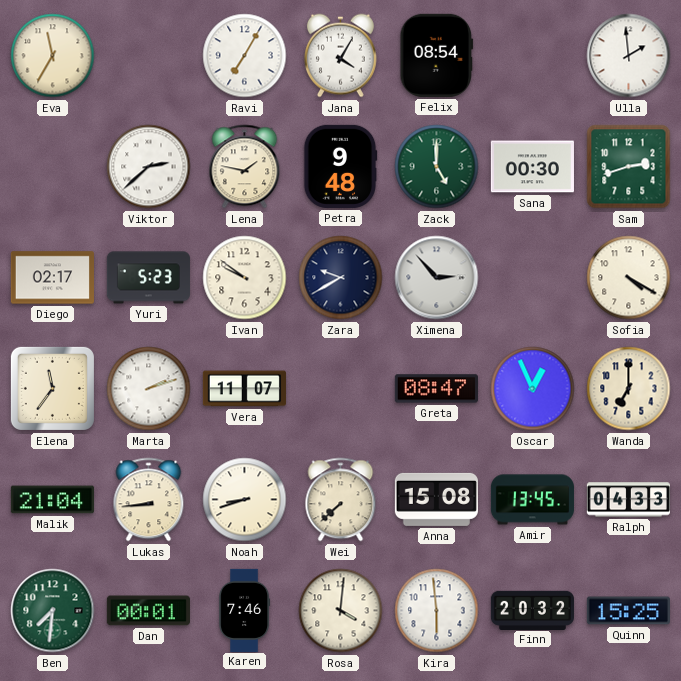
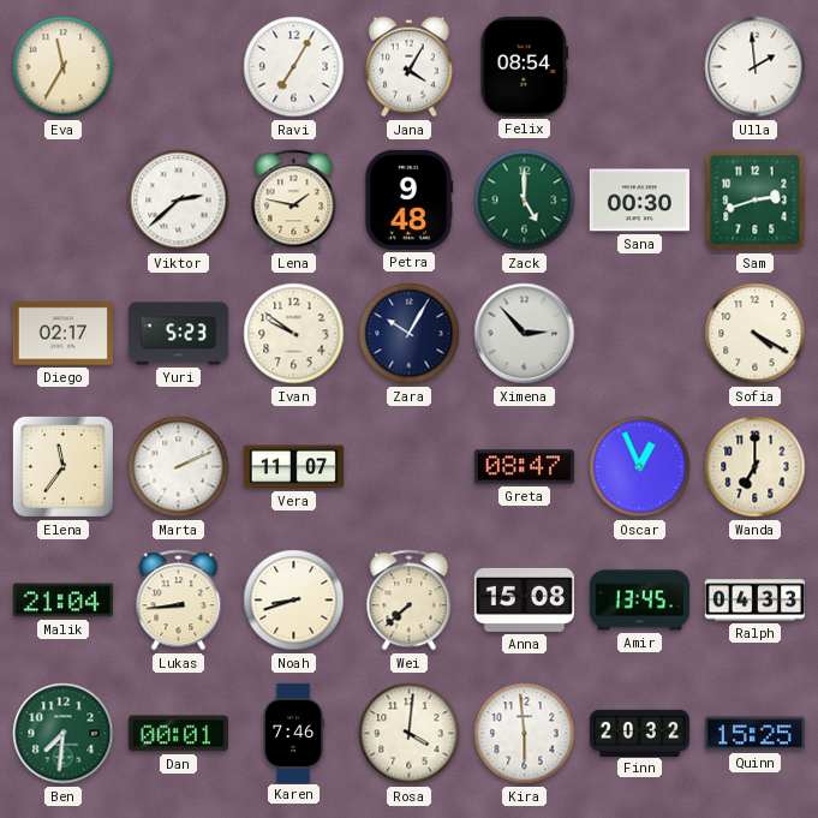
Zara: 9:40 -> 10:05
Marta: 2:12 -> 2:11
